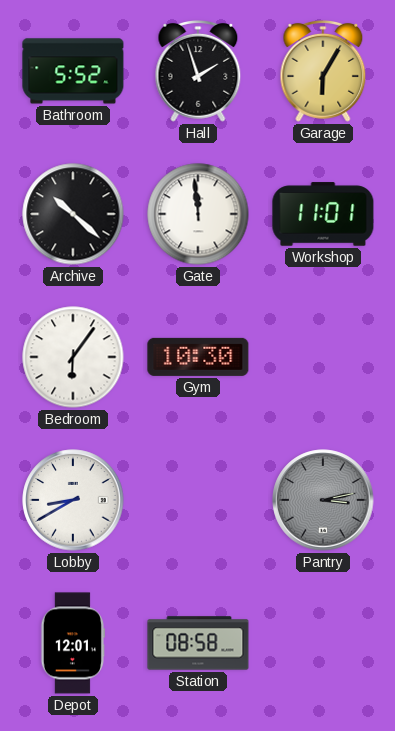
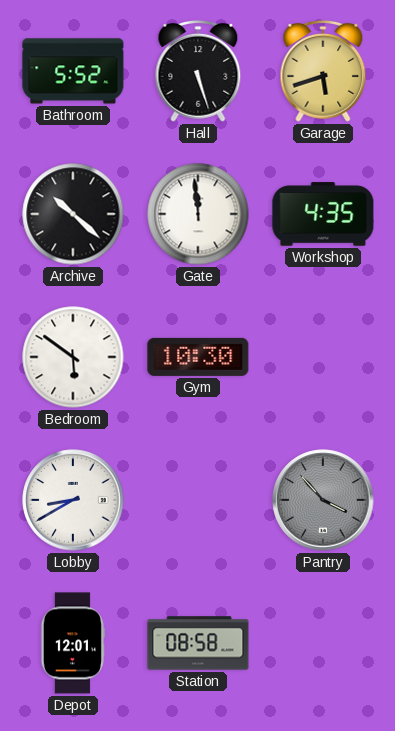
Hall: 1:57 -> 5:27
Garage: 6:05 -> 5:42
Workshop: 11:01 -> 4:35
Bedroom: 6:06 -> 5:51
Pantry: 3:13 -> 3:53
